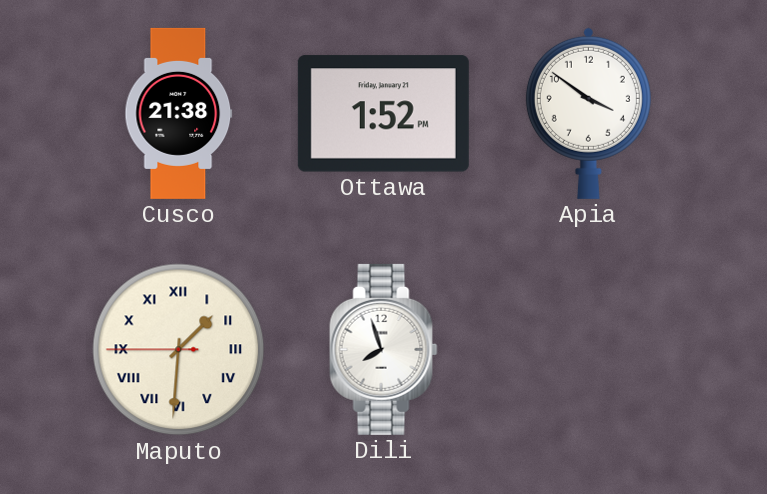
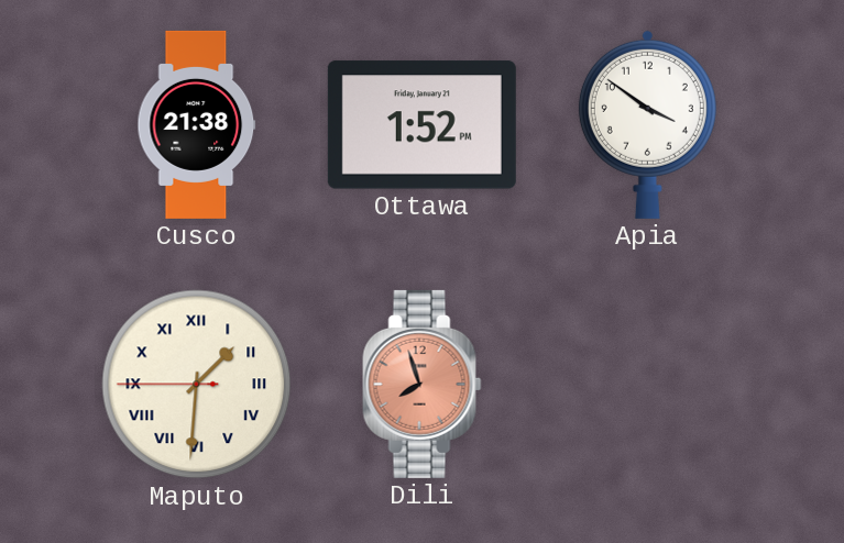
Dili dial: white -> salmon
